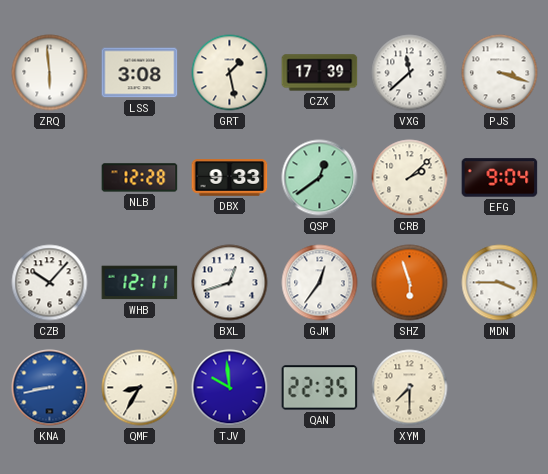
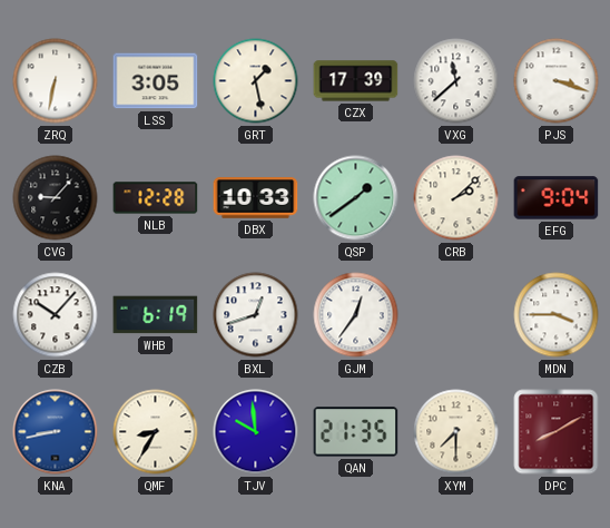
ZRQ: 5:59 -> 6:32
LSS: 3:08 -> 3:05
CVG: none -> 9:07
DBX: 9:33 -> 10:33
QSP: 12:39 -> 1:39
WHB: 12:11 -> 6:19
SHZ: 5:57 -> none
QAN: 22:35 -> 21:35
DPC: none -> 8:10
